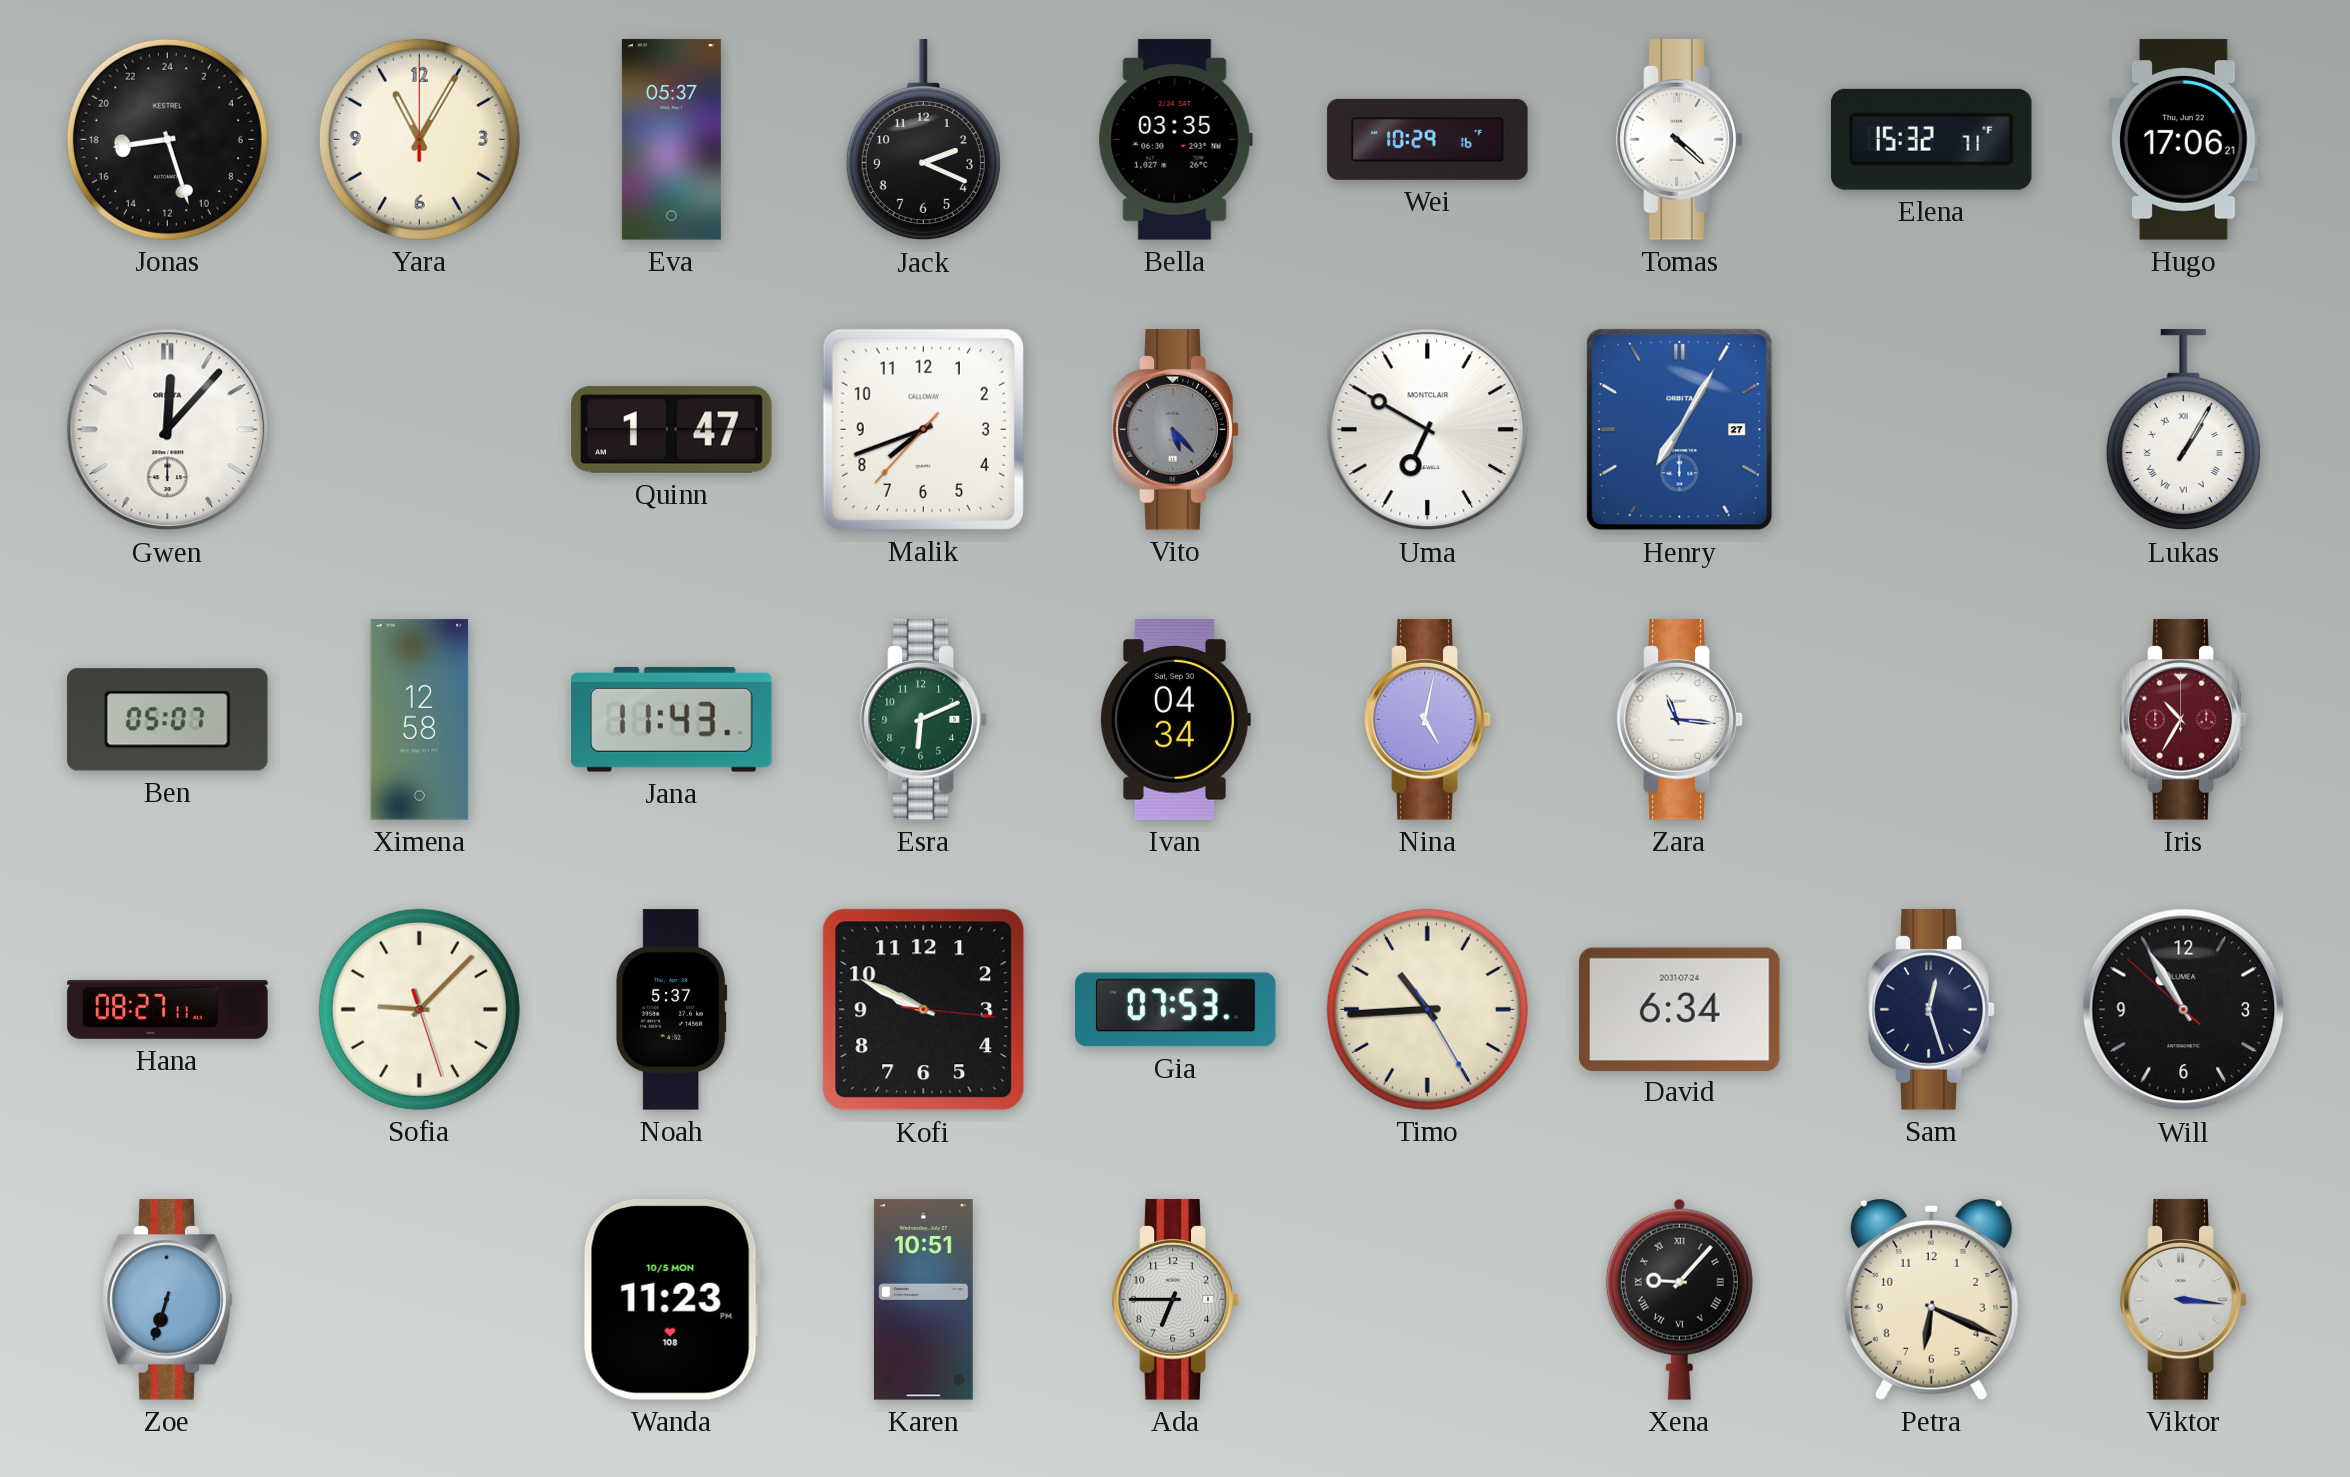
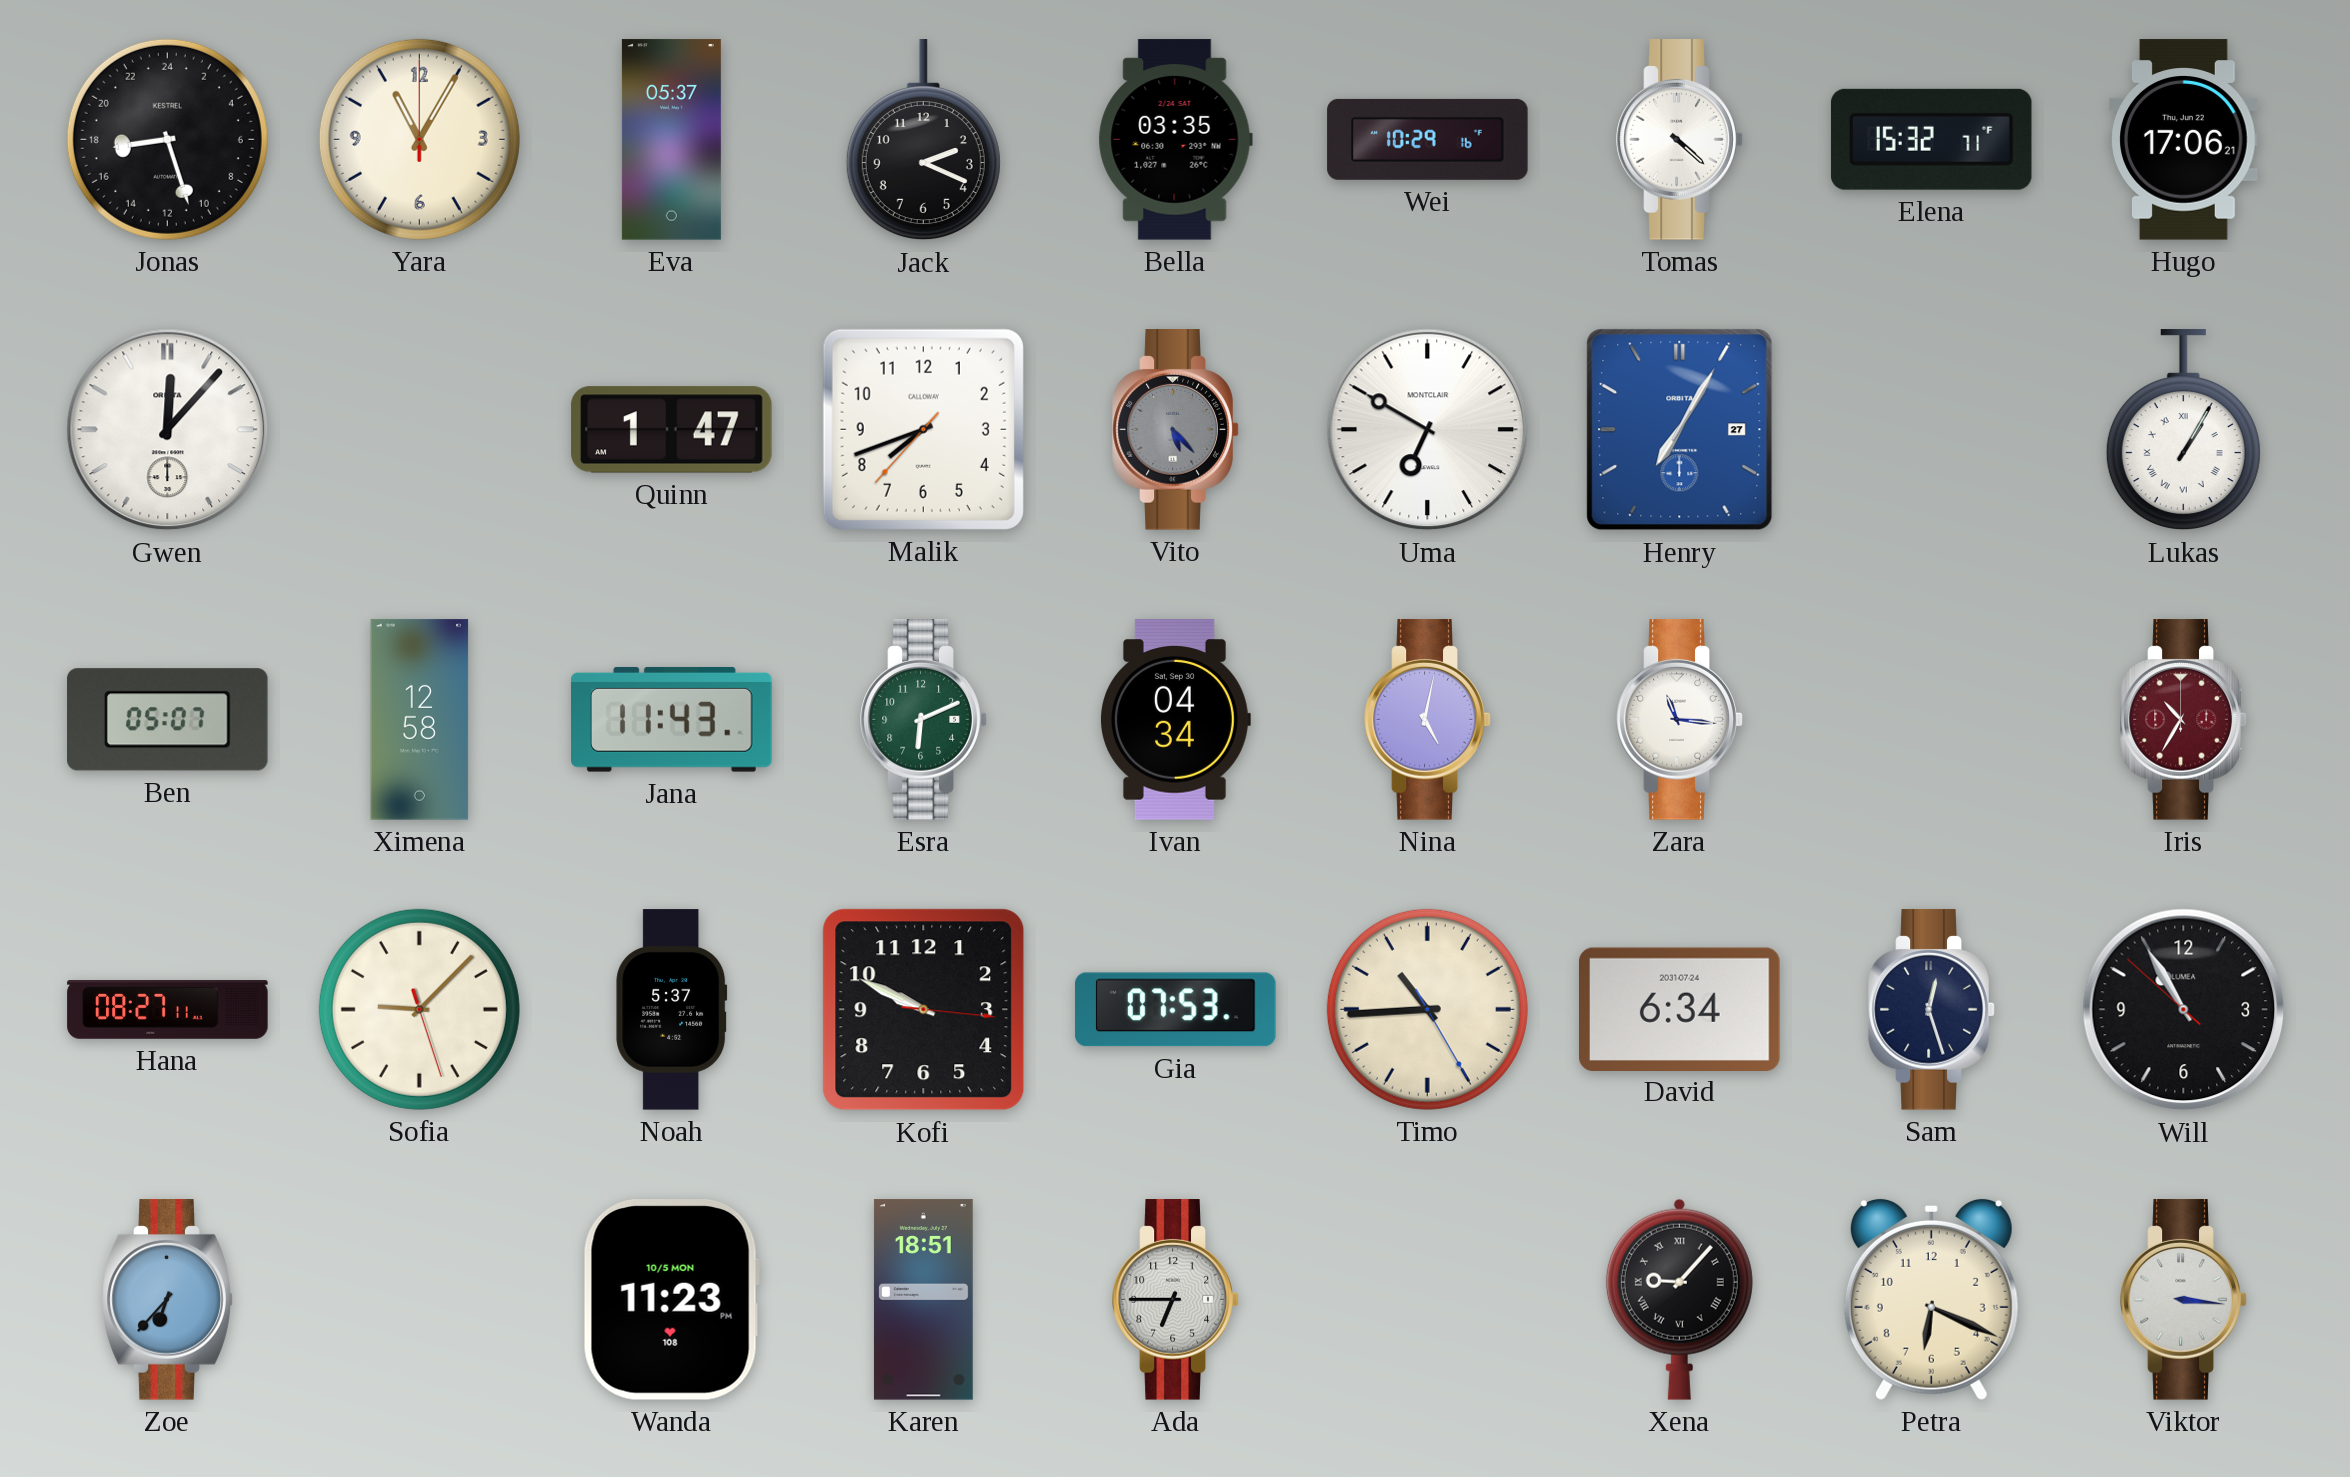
Zoe: 6:33 -> 6:37
Karen: 10:51 -> 18:51
